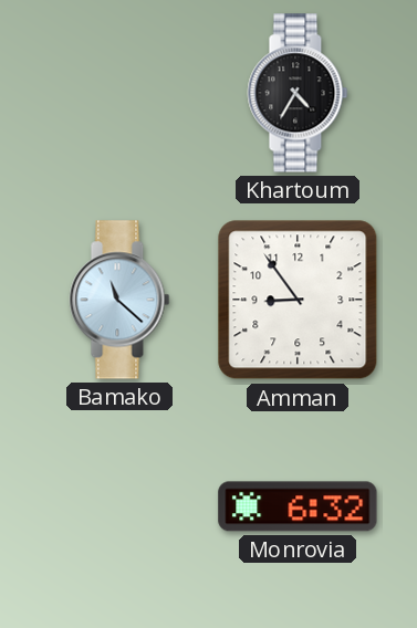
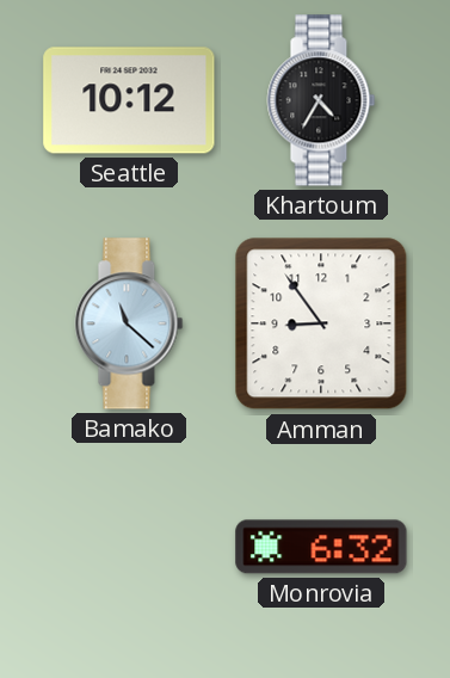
Seattle: none -> 10:12
